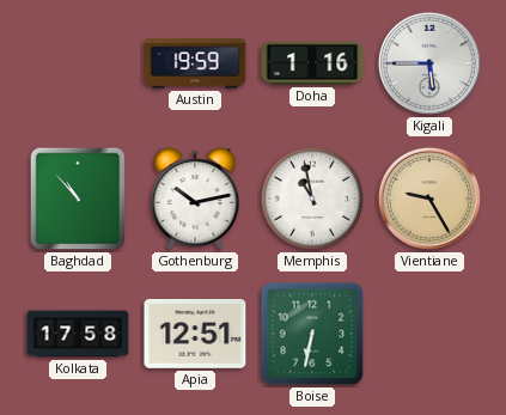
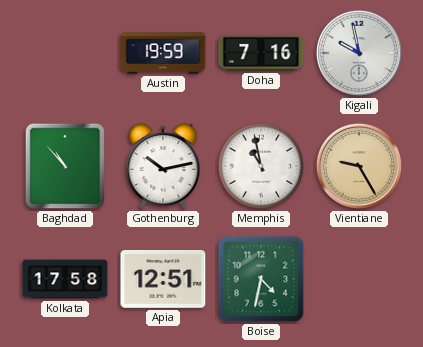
Doha: 1:16 -> 7:16
Kigali: 5:45 -> 9:58
Boise: 6:32 -> 4:32
